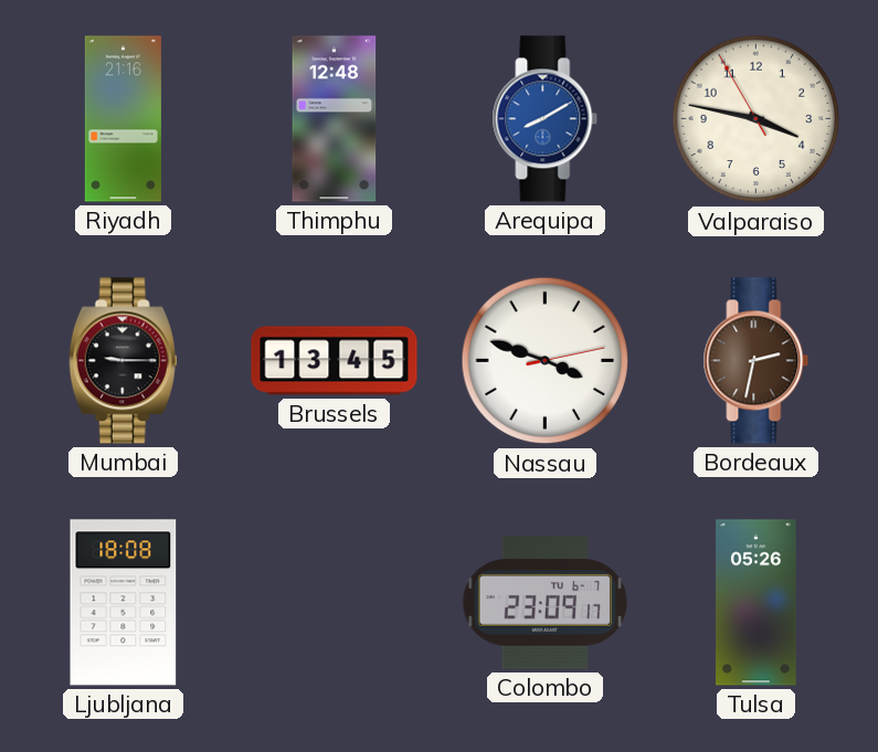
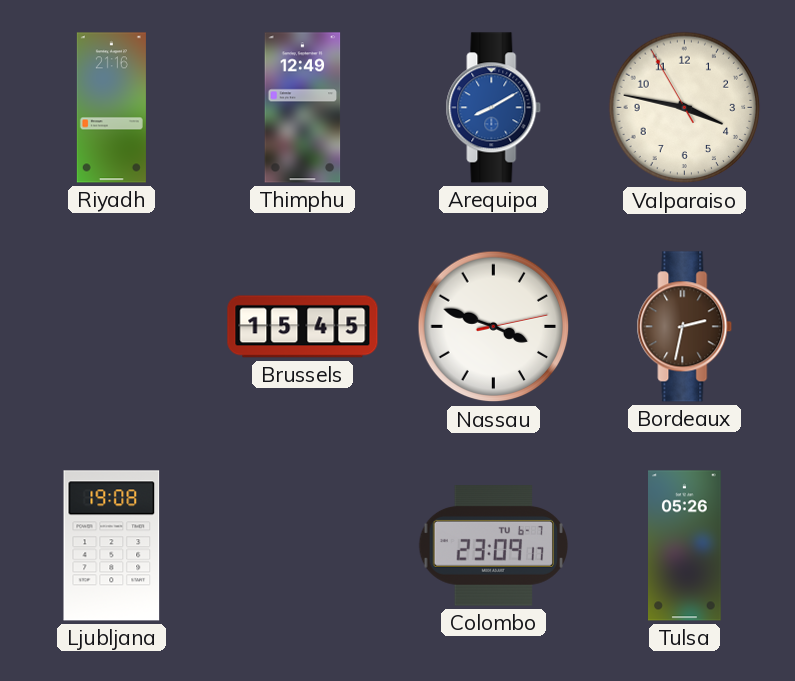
Thimphu: 12:48 -> 12:49
Mumbai: 9:15 -> none
Brussels: 13:45 -> 15:45
Ljubljana: 18:08 -> 19:08
